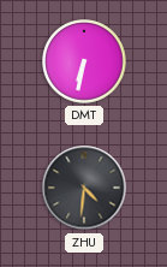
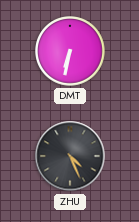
ZHU: 4:31 -> 4:26
